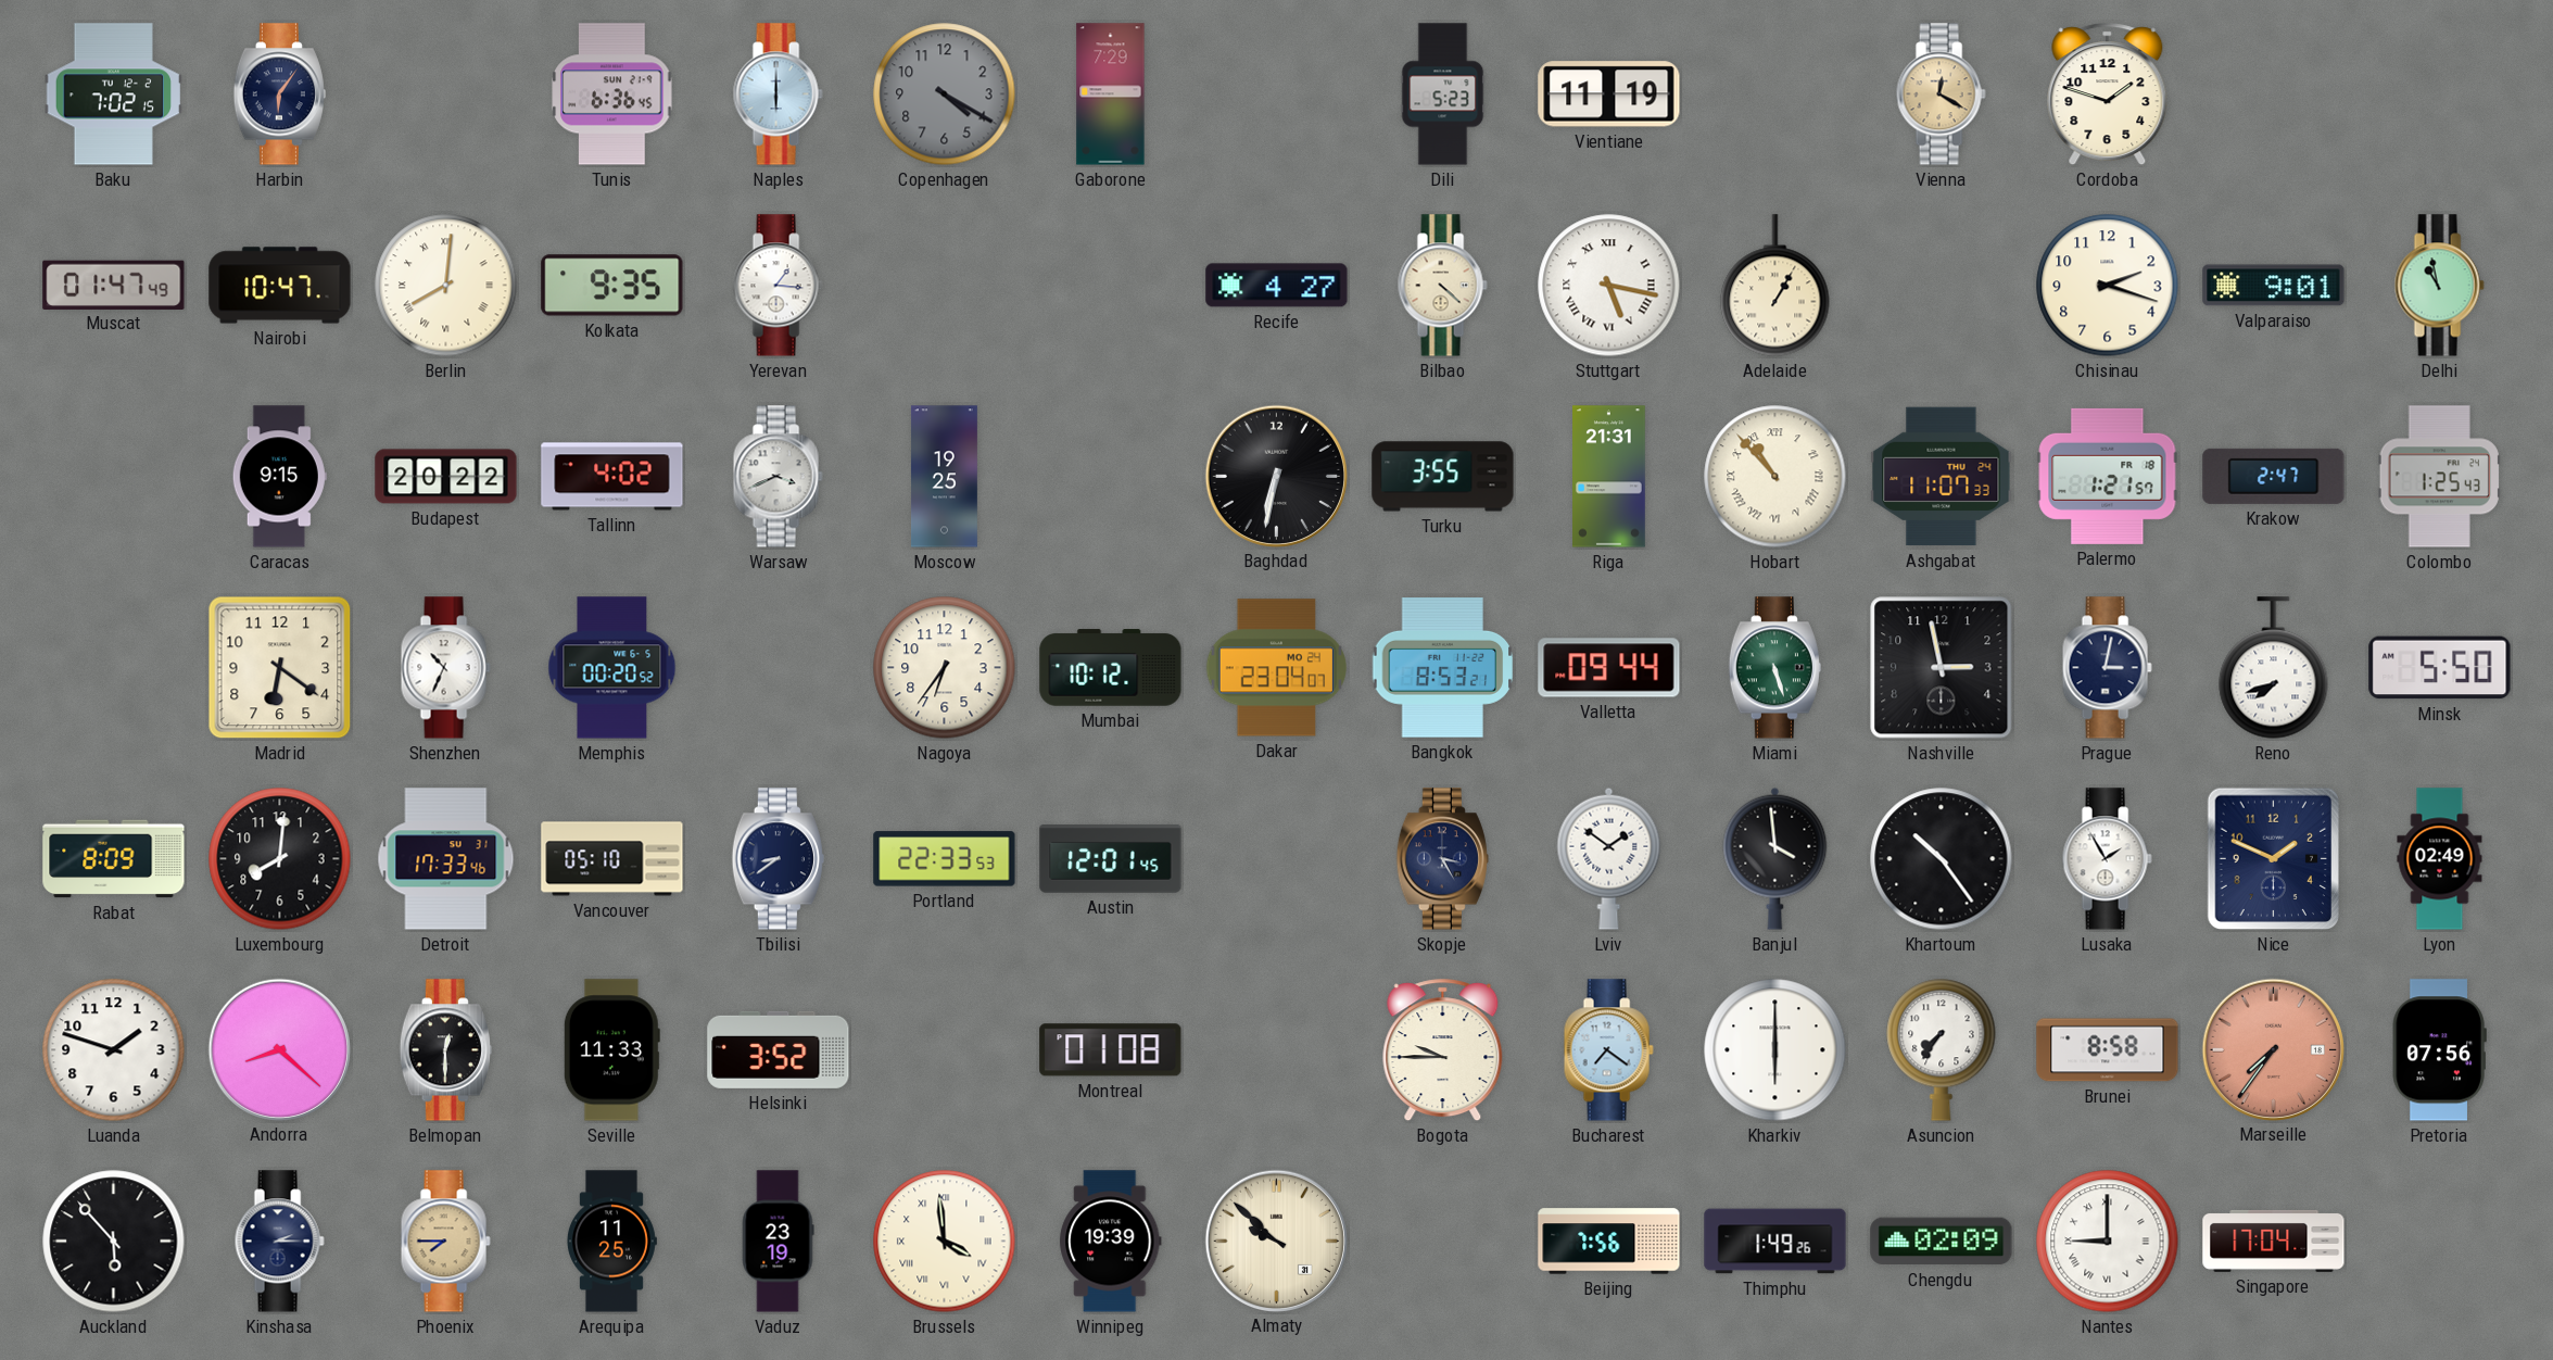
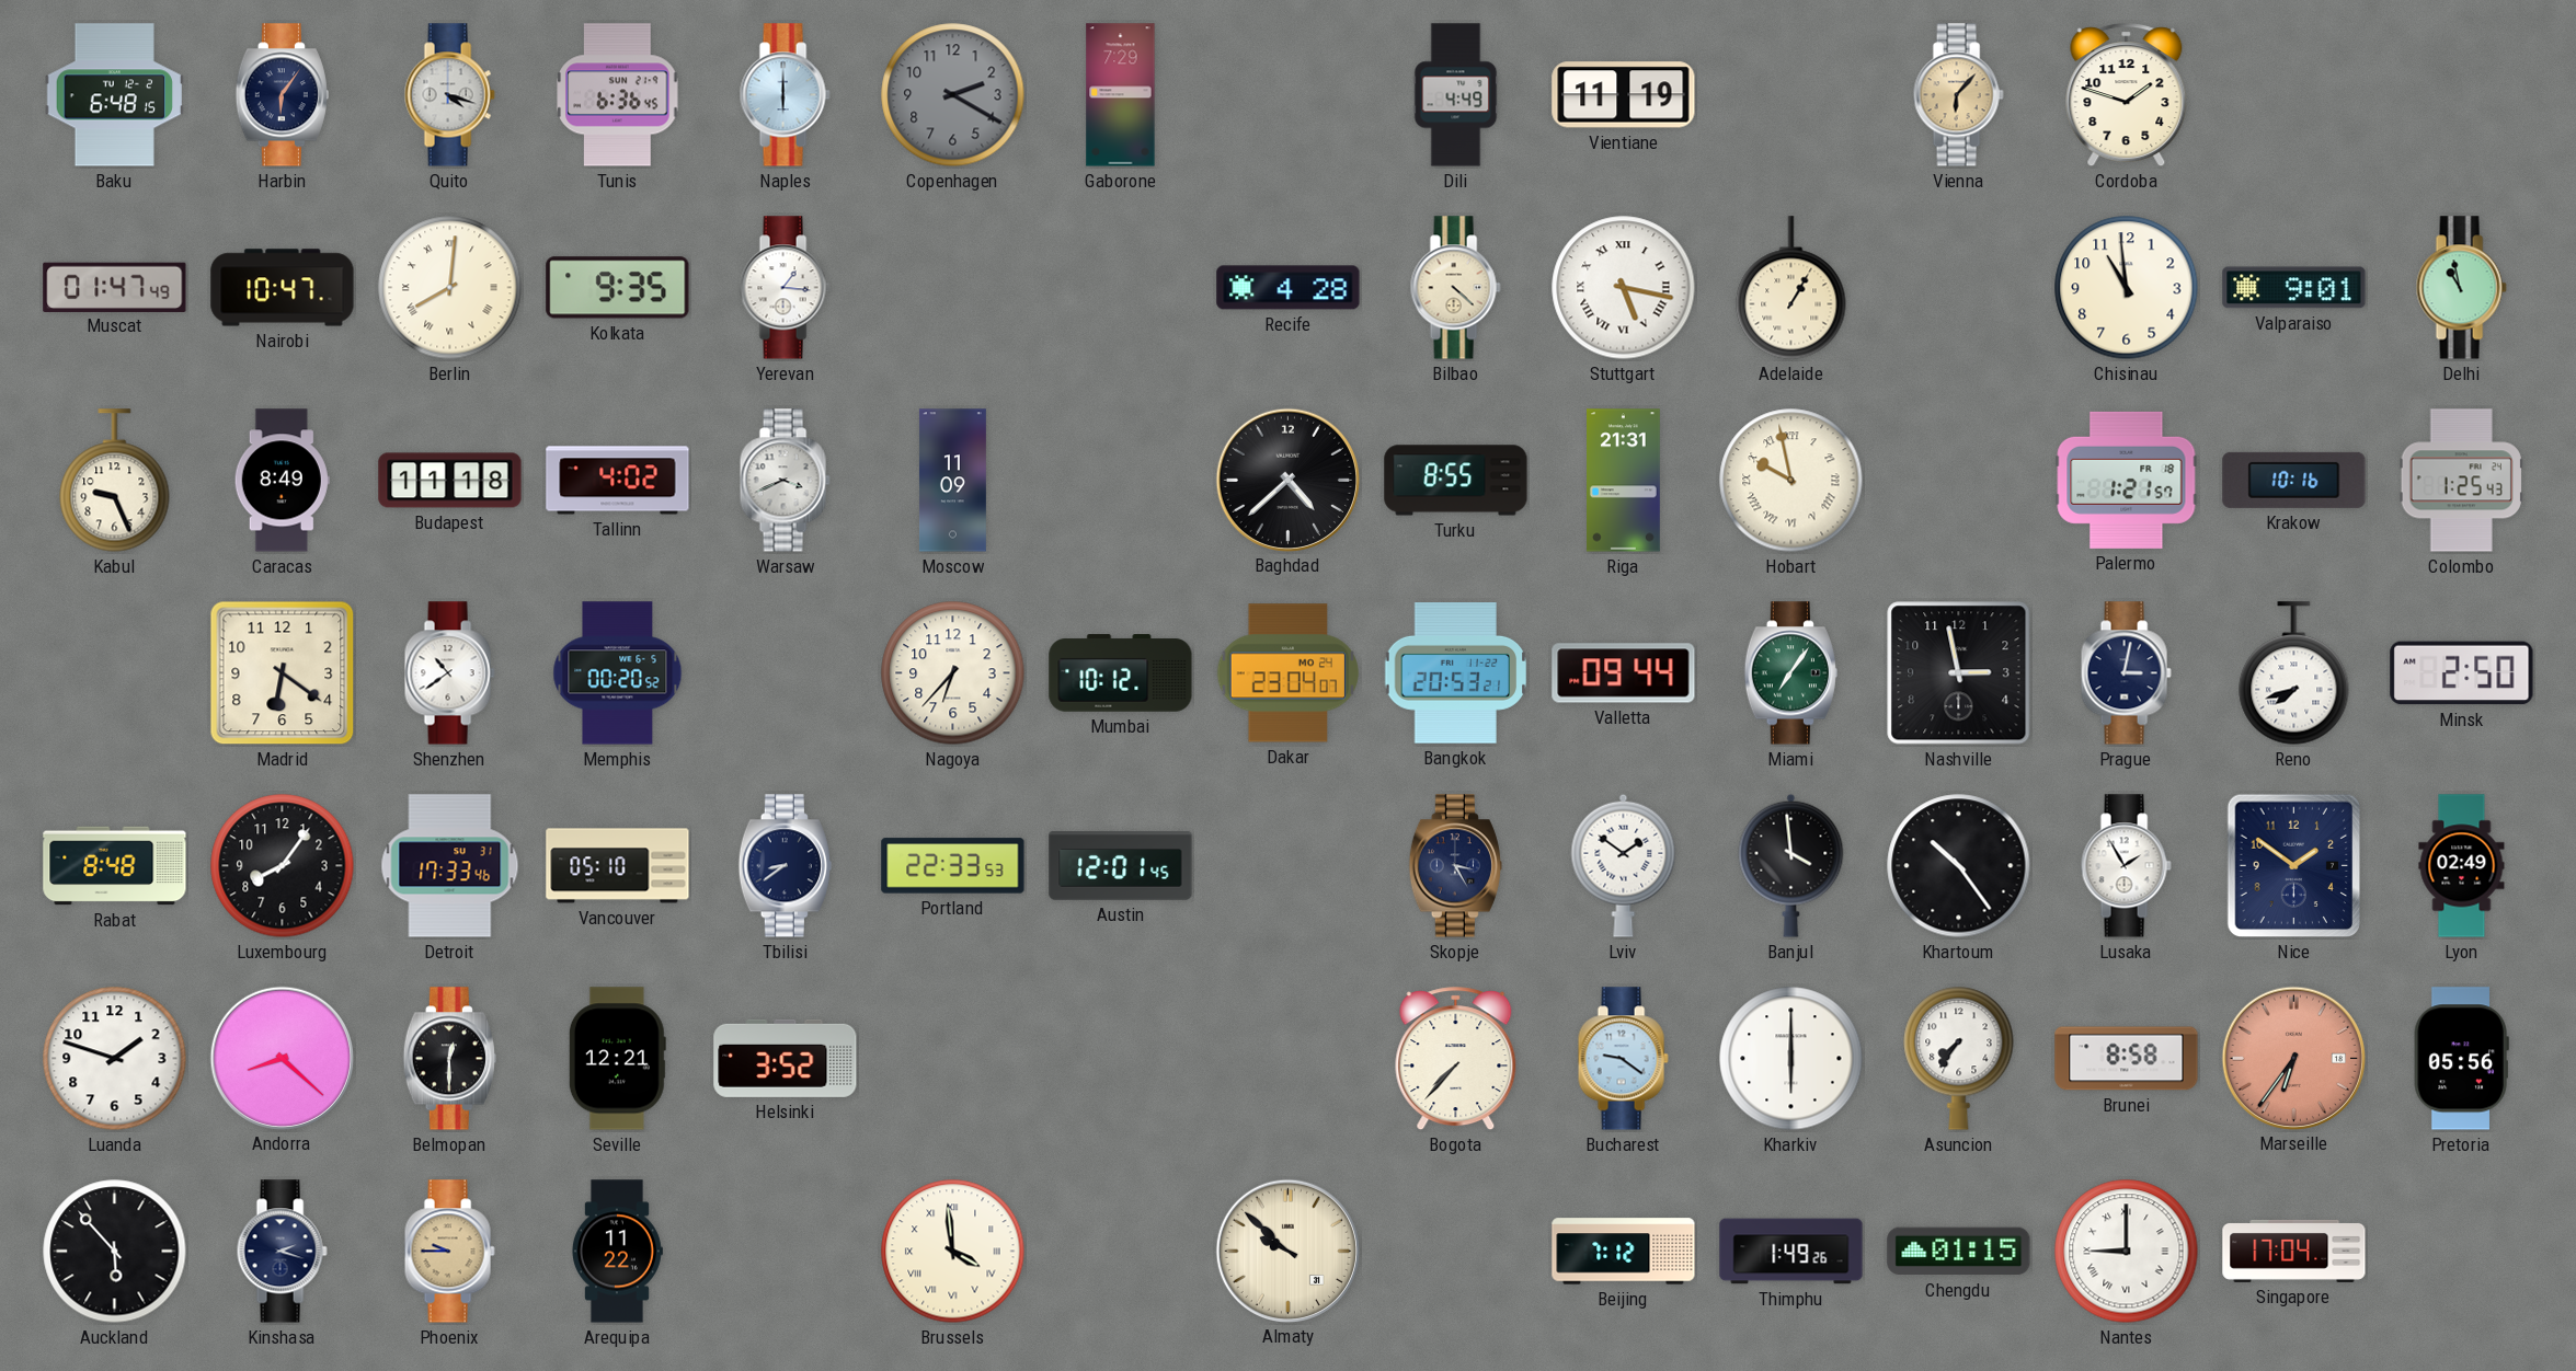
Baku: 7:02 -> 6:48
Quito: none -> 4:18
Copenhagen: 4:20 -> 2:20
Dili: 5:23 -> 4:49
Vienna: 12:20 -> 6:07
Recife: 4:27 -> 4:28
Chisinau: 2:18 -> 10:59
Kabul: none -> 9:26
Caracas: 9:15 -> 8:49
Budapest: 20:22 -> 11:18
Moscow: 19:25 -> 11:09
Baghdad: 6:32 -> 4:38
Turku: 3:55 -> 8:55
Hobart: 10:53 -> 9:58
Ashgabat: 11:07 -> none
Krakow: 2:47 -> 10:16
Shenzhen: 10:34 -> 10:39
Nagoya: 6:36 -> 6:37
Bangkok: 8:53 -> 20:53
Miami: 5:27 -> 7:06
Minsk: 5:50 -> 2:50
Rabat: 8:09 -> 8:48
Luxembourg: 8:01 -> 8:06
Nice: 1:49 -> 1:51
Seville: 11:33 -> 12:21
Montreal: 01:08 -> none
Bogota: 9:45 -> 7:37
Bucharest: 7:21 -> 9:21
Marseille: 7:36 -> 6:36
Pretoria: 07:56 -> 05:56
Kinshasa: 2:15 -> 2:18
Phoenix: 7:45 -> 9:45
Arequipa: 11:25 -> 11:22
Vaduz: 23:19 -> none
Winnipeg: 19:39 -> none
Beijing: 7:56 -> 7:12
Chengdu: 02:09 -> 01:15
